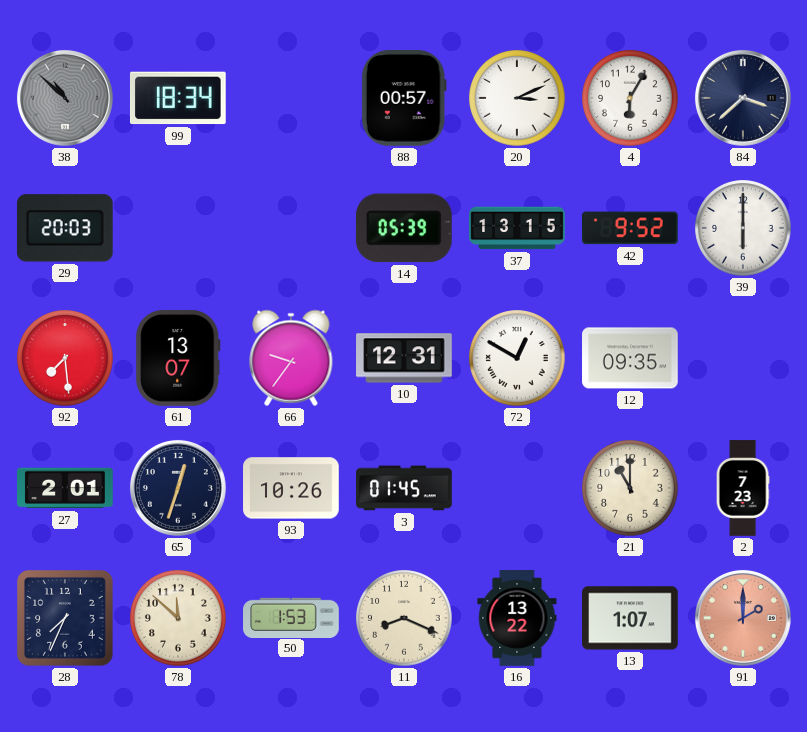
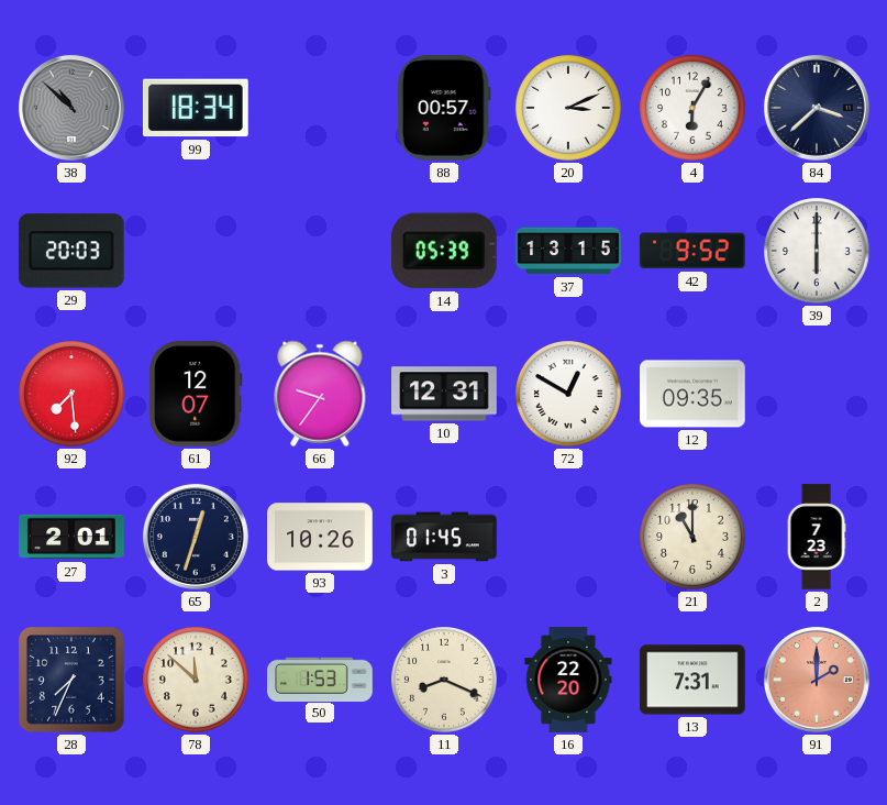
61: 13:07 -> 12:07
16: 13:22 -> 22:20
13: 1:07 -> 7:31
